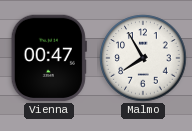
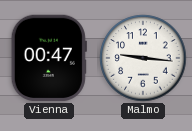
Malmo: 7:55 -> 9:16
